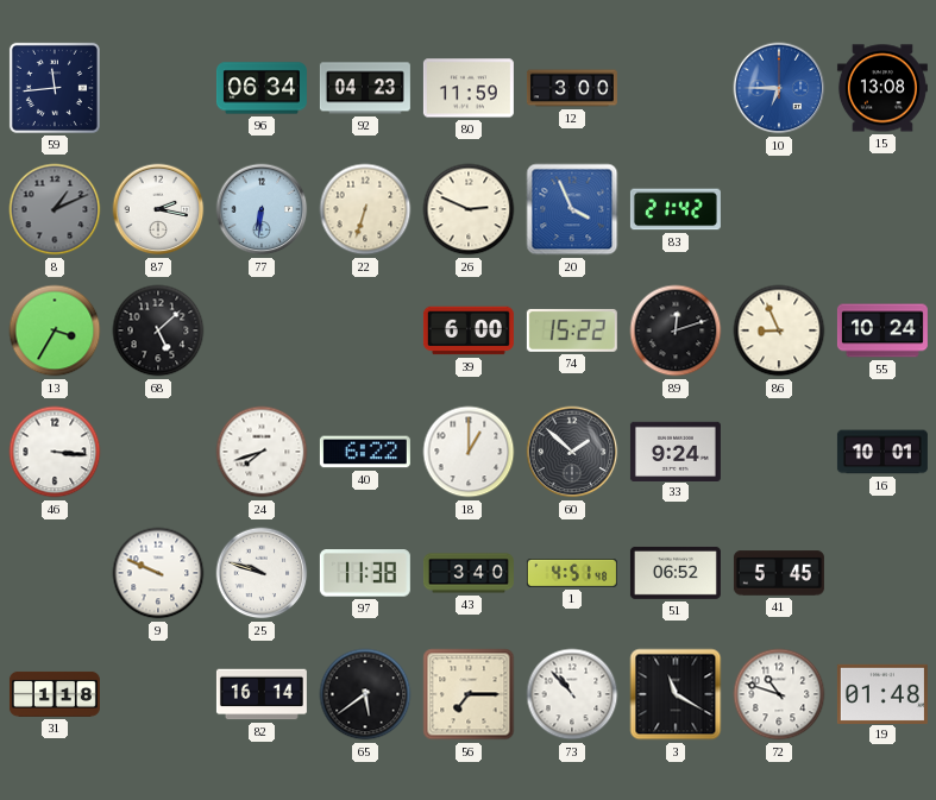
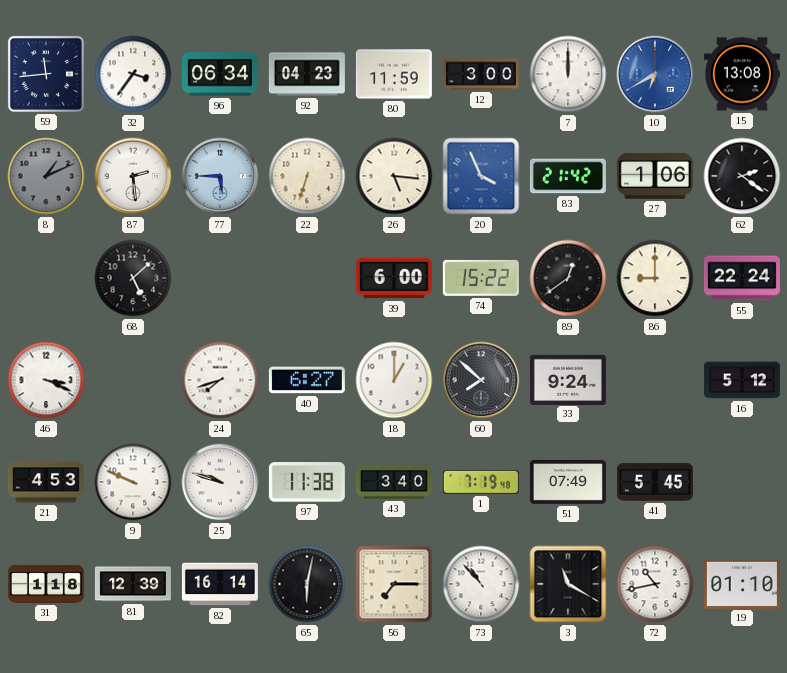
32: none -> 3:36
7: none -> 12:00
10: 6:45 -> 6:40
87: 2:17 -> 2:29
77: 6:31 -> 5:45
26: 2:49 -> 5:16
27: none -> 1:06
62: none -> 2:21
13: 3:35 -> none
89: 12:12 -> 12:39
86: 8:56 -> 9:00
55: 10:24 -> 22:24
46: 3:16 -> 3:19
40: 6:22 -> 6:27
60: 1:52 -> 7:52
16: 10:01 -> 5:12
21: none -> 4:53
1: 4:51 -> 7:19
51: 06:52 -> 07:49
81: none -> 12:39
65: 5:39 -> 6:02
72: 10:48 -> 10:43
19: 01:48 -> 01:10
